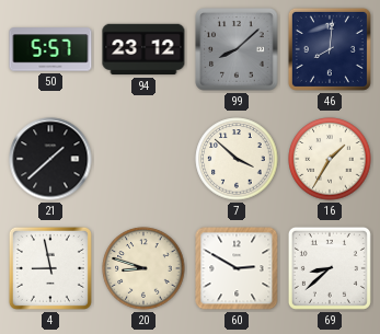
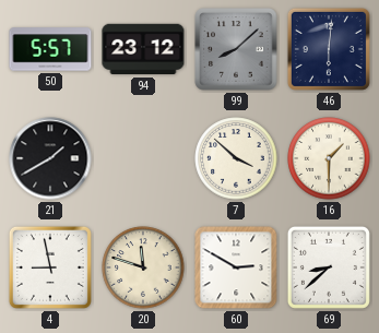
46: 8:01 -> 6:01
21: 1:38 -> 1:40
16: 1:35 -> 1:30
20: 8:48 -> 11:48
